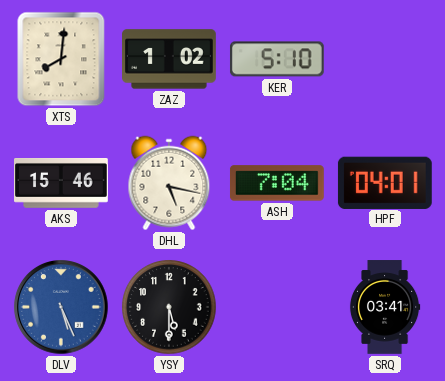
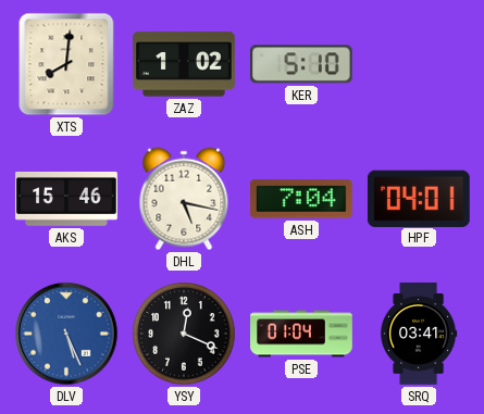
YSY: 5:30 -> 12:19
PSE: none -> 01:04
